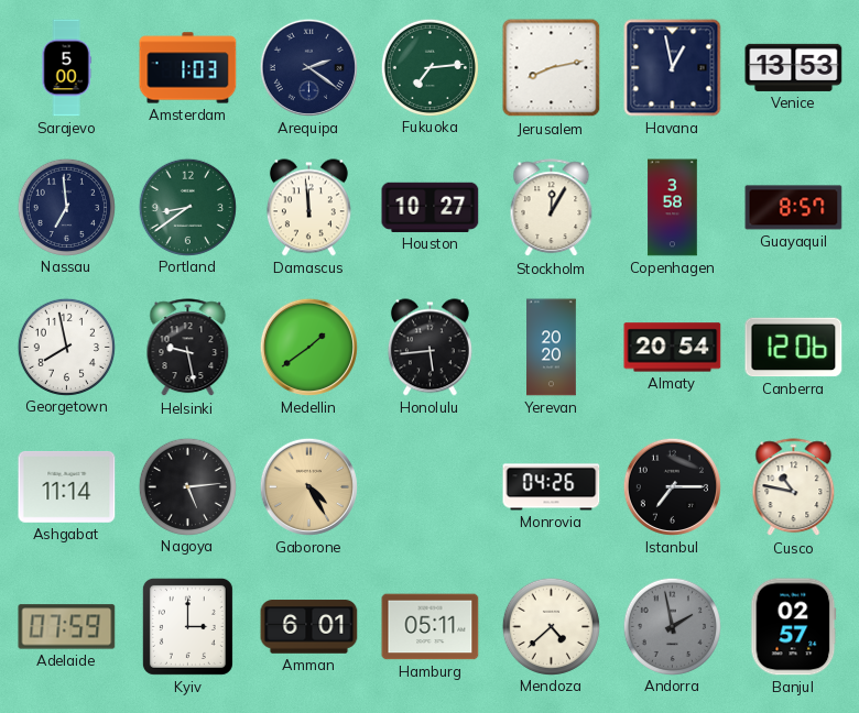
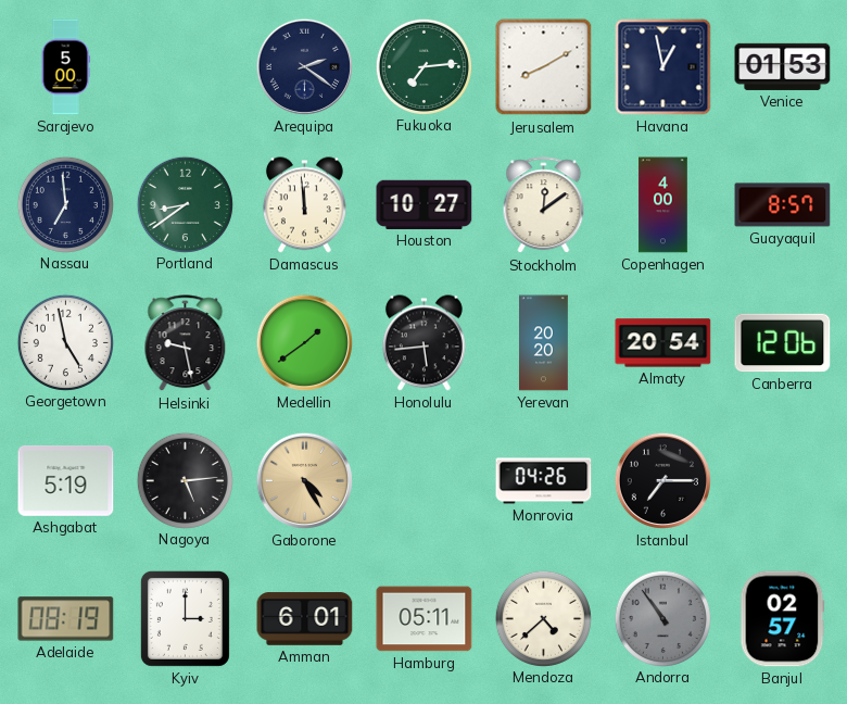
Amsterdam: 1:03 -> none
Jerusalem: 8:13 -> 8:10
Venice: 13:53 -> 01:53
Stockholm: 12:05 -> 12:09
Copenhagen: 3:58 -> 4:00
Georgetown: 7:58 -> 4:58
Ashgabat: 11:14 -> 5:19
Cusco: 10:47 -> none
Adelaide: 07:59 -> 08:19
Andorra: 1:58 -> 10:54
